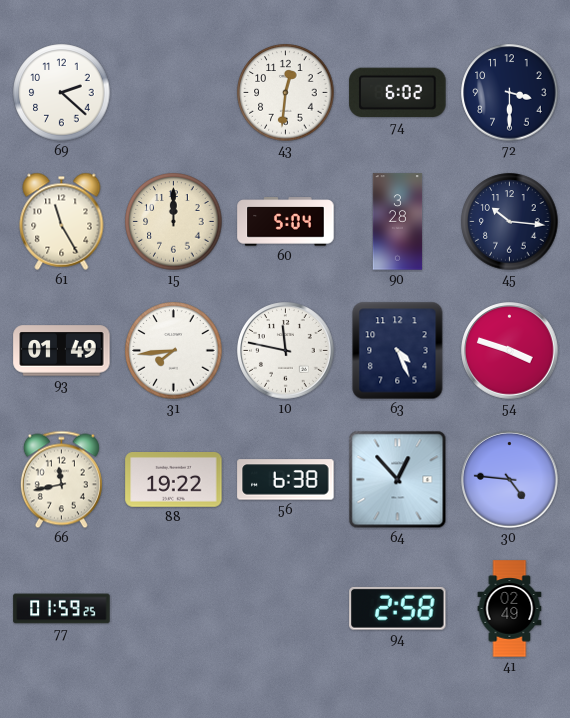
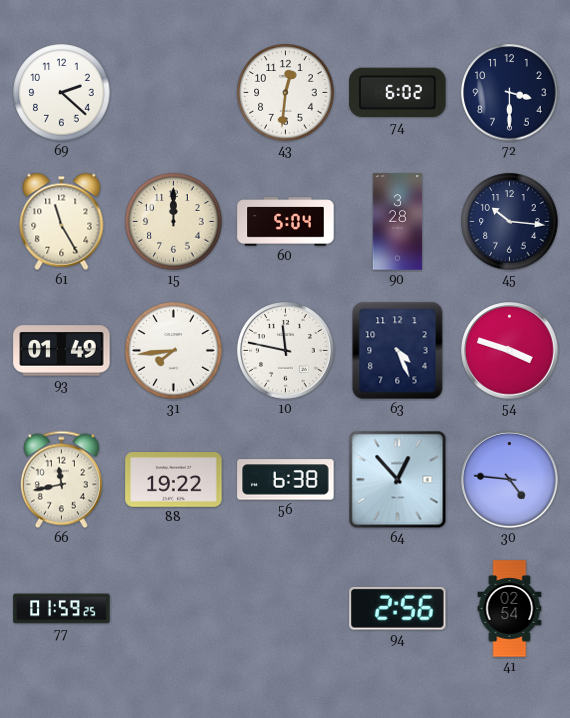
94: 2:58 -> 2:56
41: 02:49 -> 02:54
